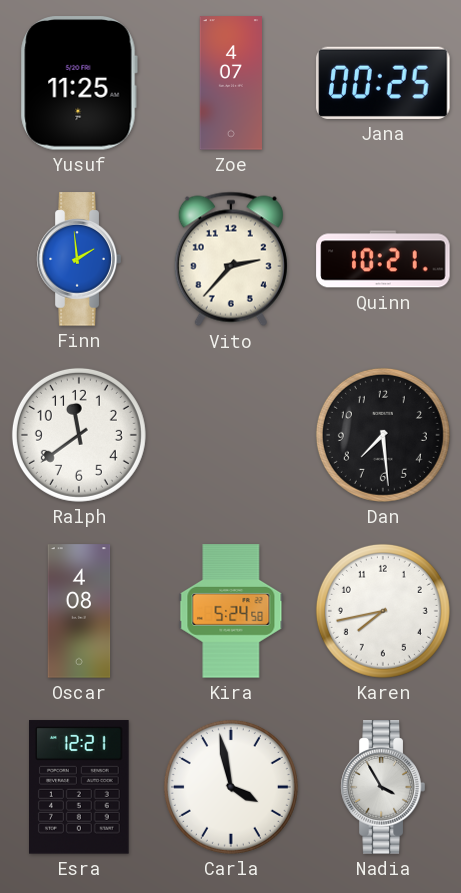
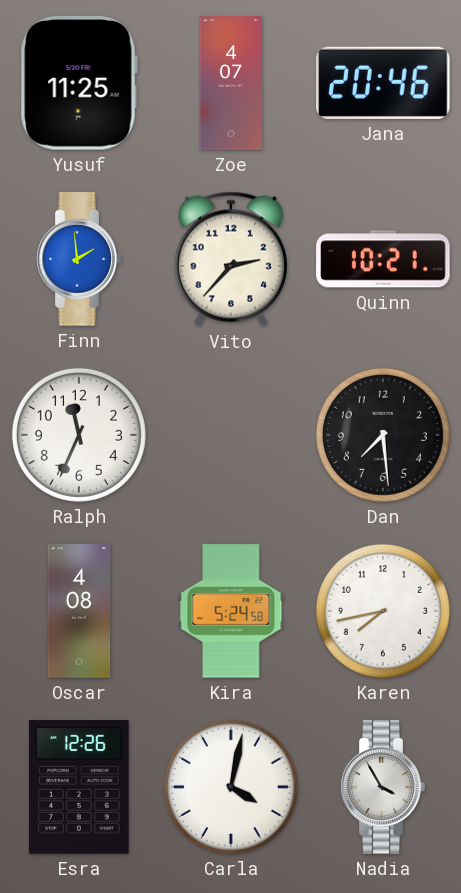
Jana: 00:25 -> 20:46
Ralph: 11:39 -> 11:34
Esra: 12:21 -> 12:26
Carla: 3:58 -> 4:02
